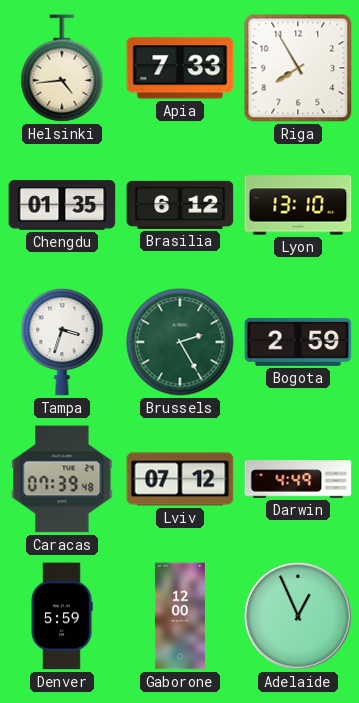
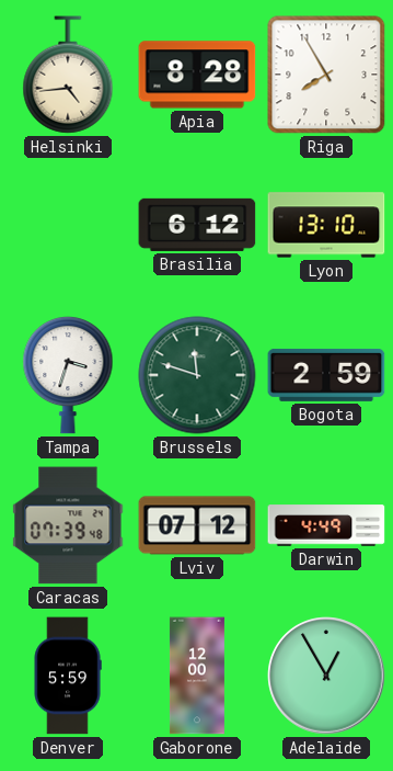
Apia: 7:33 -> 8:28
Chengdu: 01:35 -> none
Brussels: 2:25 -> 11:48
Adelaide: 12:56 -> 12:55
